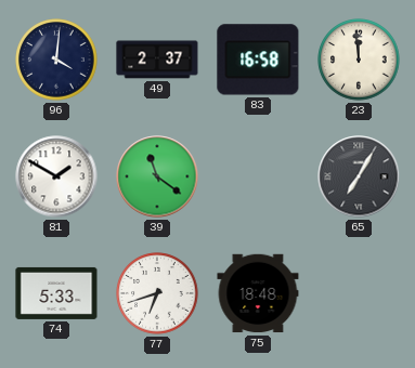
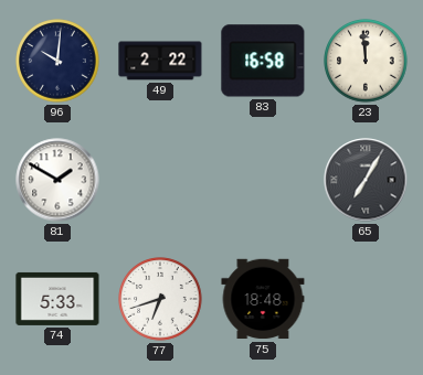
96: 4:01 -> 10:01
49: 2:37 -> 2:22
39: 11:21 -> none
